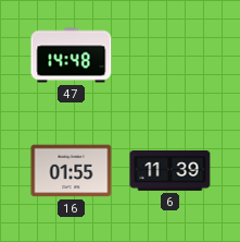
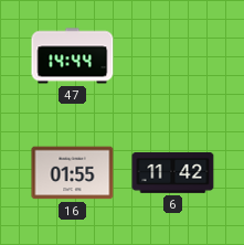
47: 14:48 -> 14:44
6: 11:39 -> 11:42
